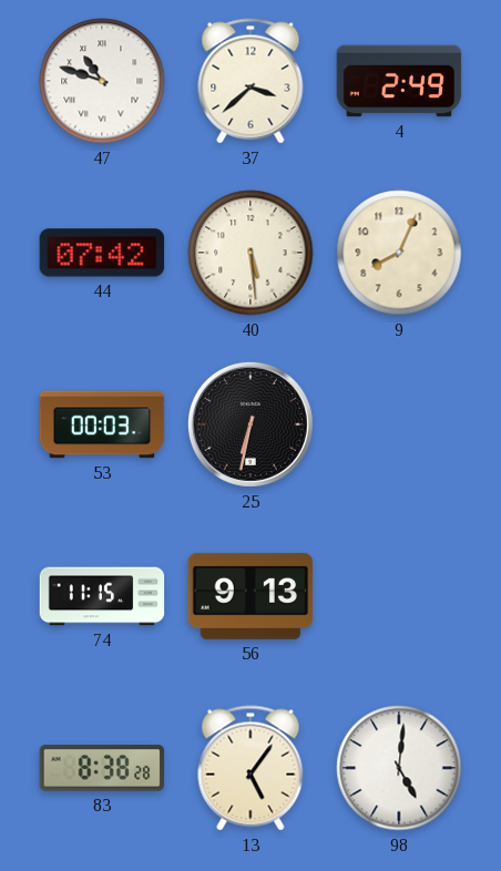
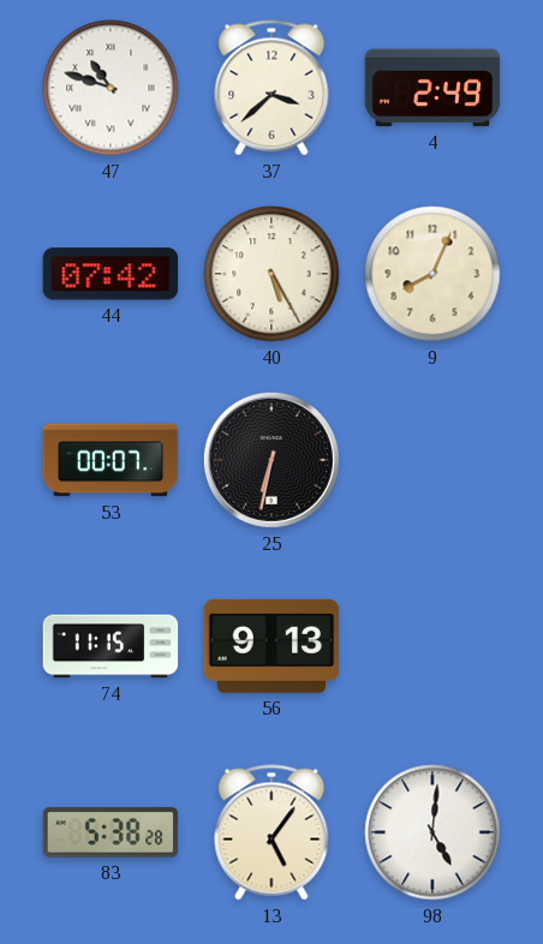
40: 5:29 -> 5:25
53: 00:03 -> 00:07
83: 8:38 -> 5:38
